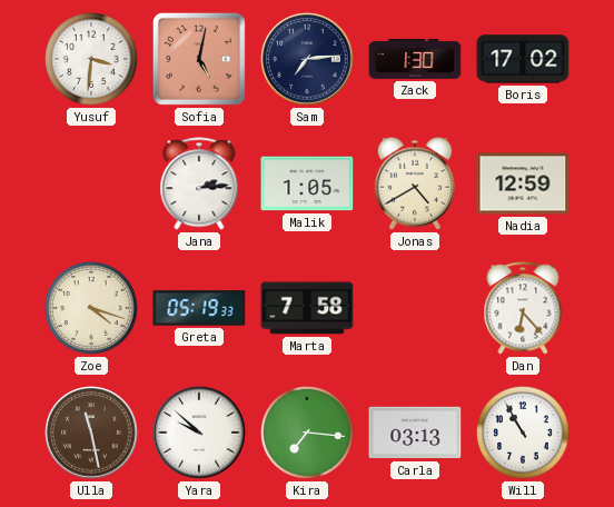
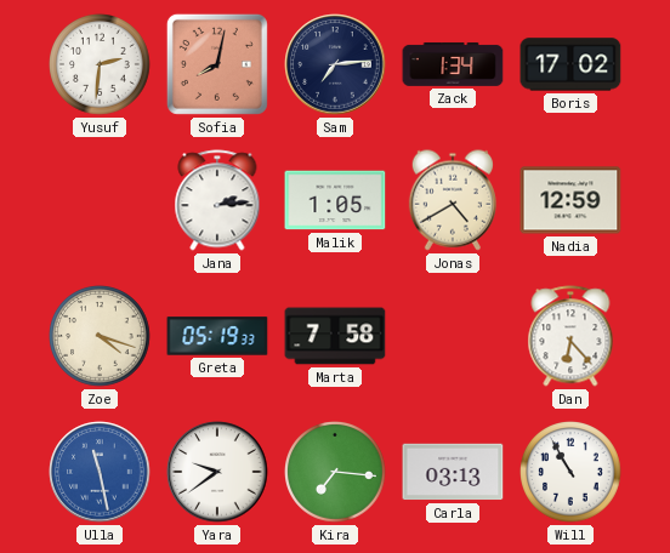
Yusuf: 3:31 -> 2:31
Sofia: 5:02 -> 8:02
Zack: 1:30 -> 1:34
Ulla dial: brown -> blue
Yara: 9:52 -> 9:39
